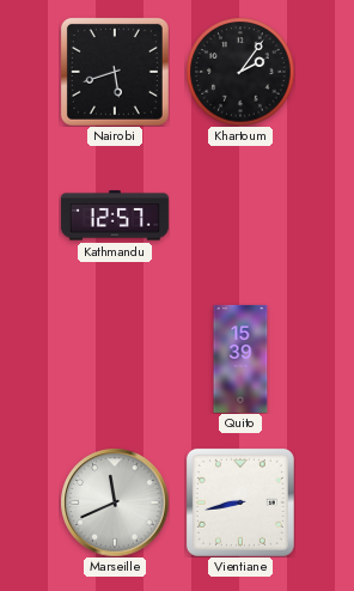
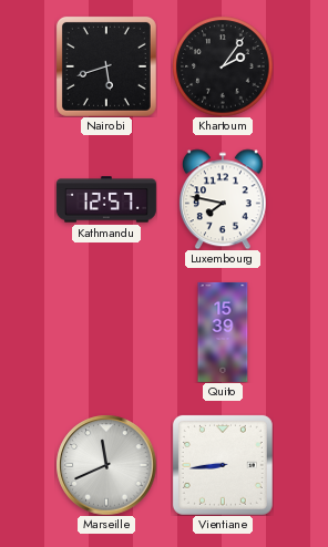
Luxembourg: none -> 7:47
Vientiane: 8:43 -> 8:44
